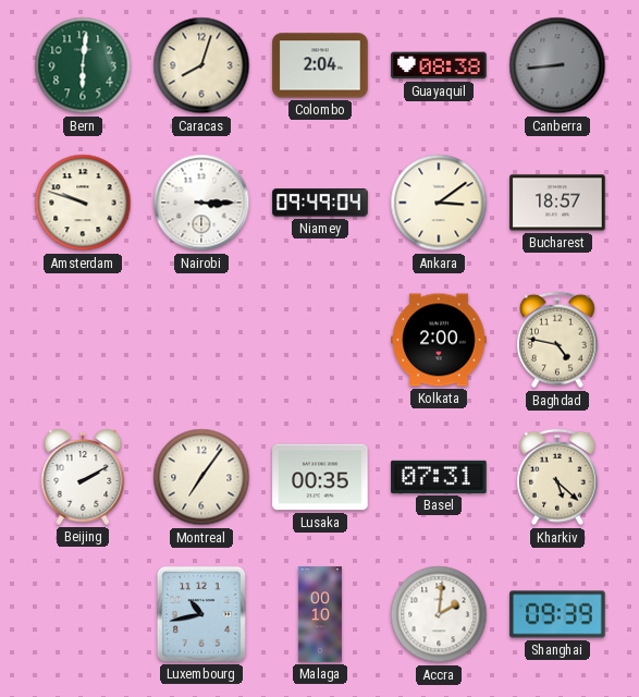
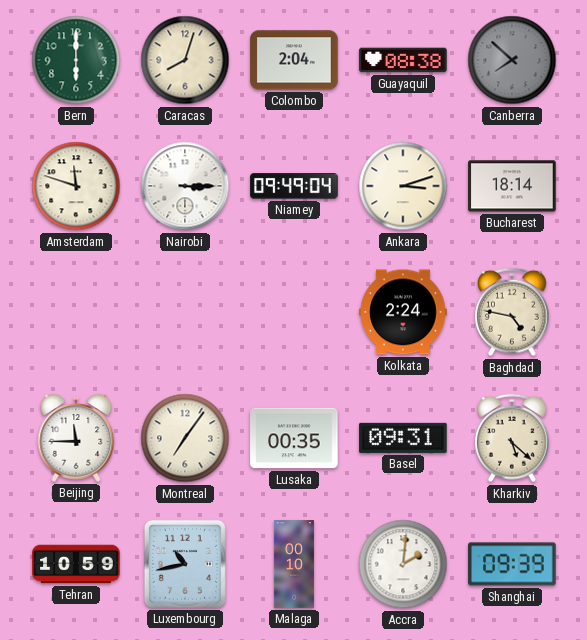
Bern: 6:01 -> 6:00
Canberra: 8:44 -> 7:52
Amsterdam: 9:48 -> 11:48
Ankara: 3:09 -> 3:12
Bucharest: 18:57 -> 18:14
Kolkata: 2:00 -> 2:24
Beijing: 2:10 -> 11:45
Basel: 07:31 -> 09:31
Tehran: none -> 10:59
